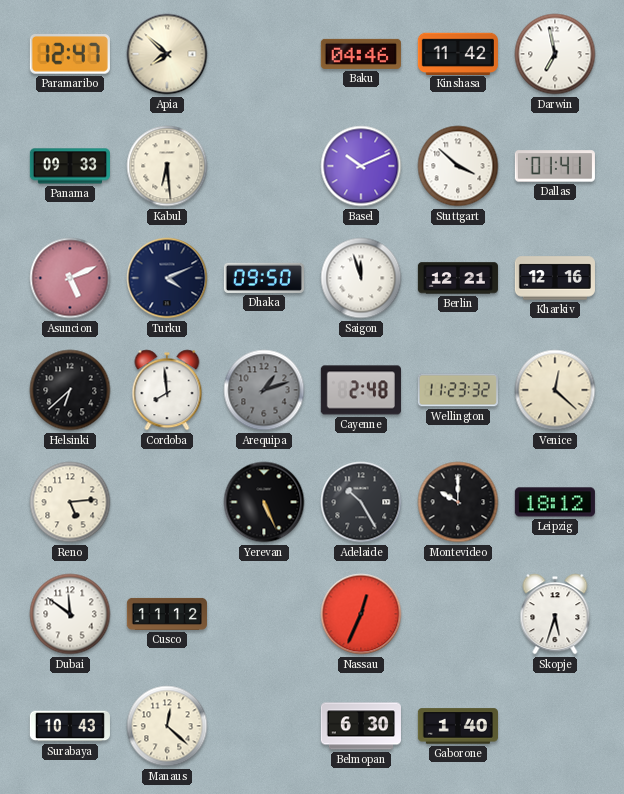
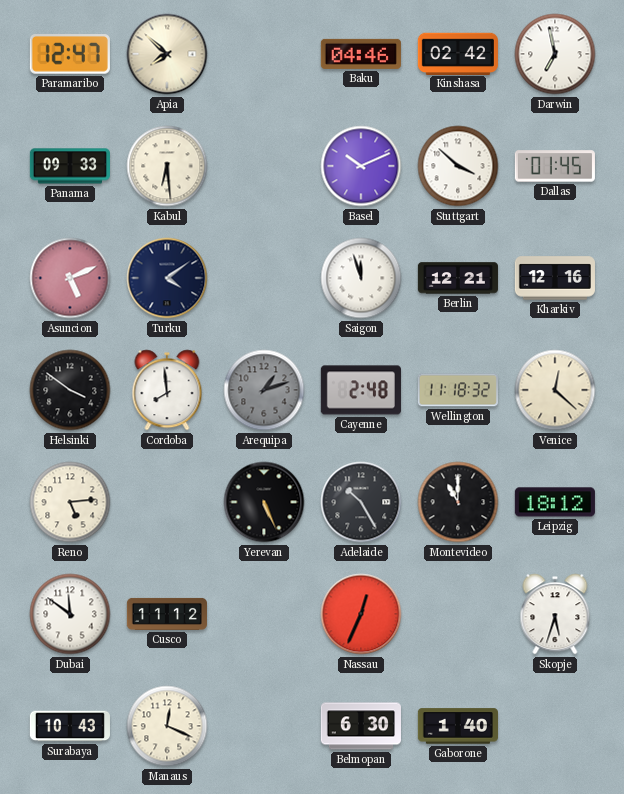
Kinshasa: 11:42 -> 02:42
Dallas: 01:41 -> 01:45
Turku: 4:11 -> 4:09
Dhaka: 09:50 -> none
Helsinki: 6:38 -> 3:51
Wellington: 11:23 -> 11:18
Montevideo: 10:00 -> 11:00
Manaus: 12:22 -> 12:19
